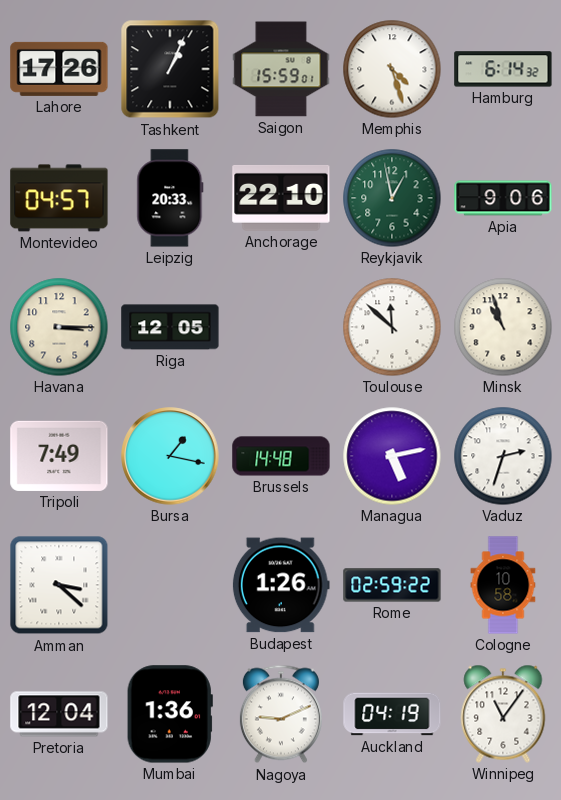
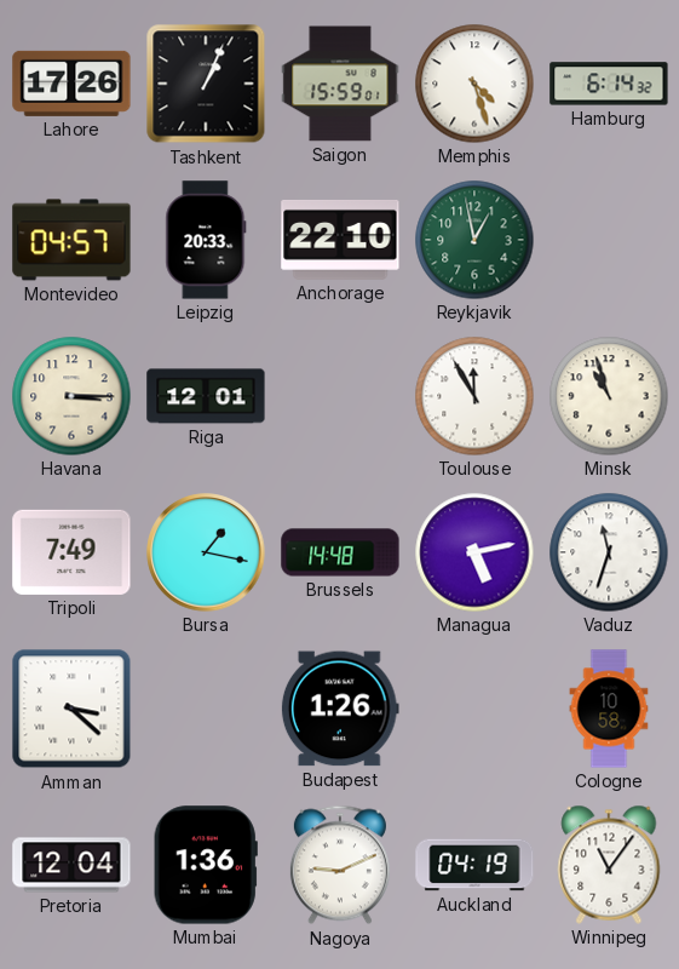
Apia: 9:06 -> none
Riga: 12:05 -> 12:01
Toulouse: 11:52 -> 11:55
Vaduz: 2:33 -> 11:33
Rome: 02:59 -> none
